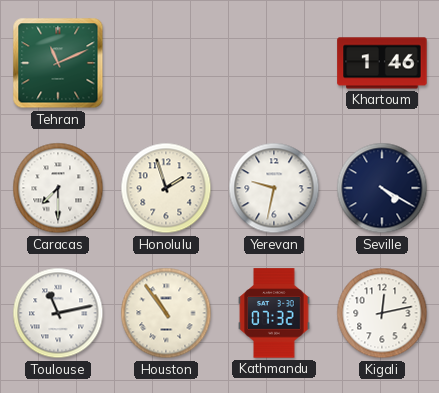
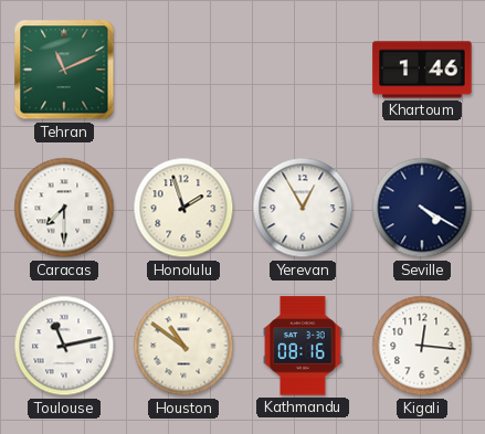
Yerevan: 9:32 -> 12:55
Houston: 10:54 -> 10:51
Kathmandu: 07:32 -> 08:16
Kigali: 12:13 -> 12:16
